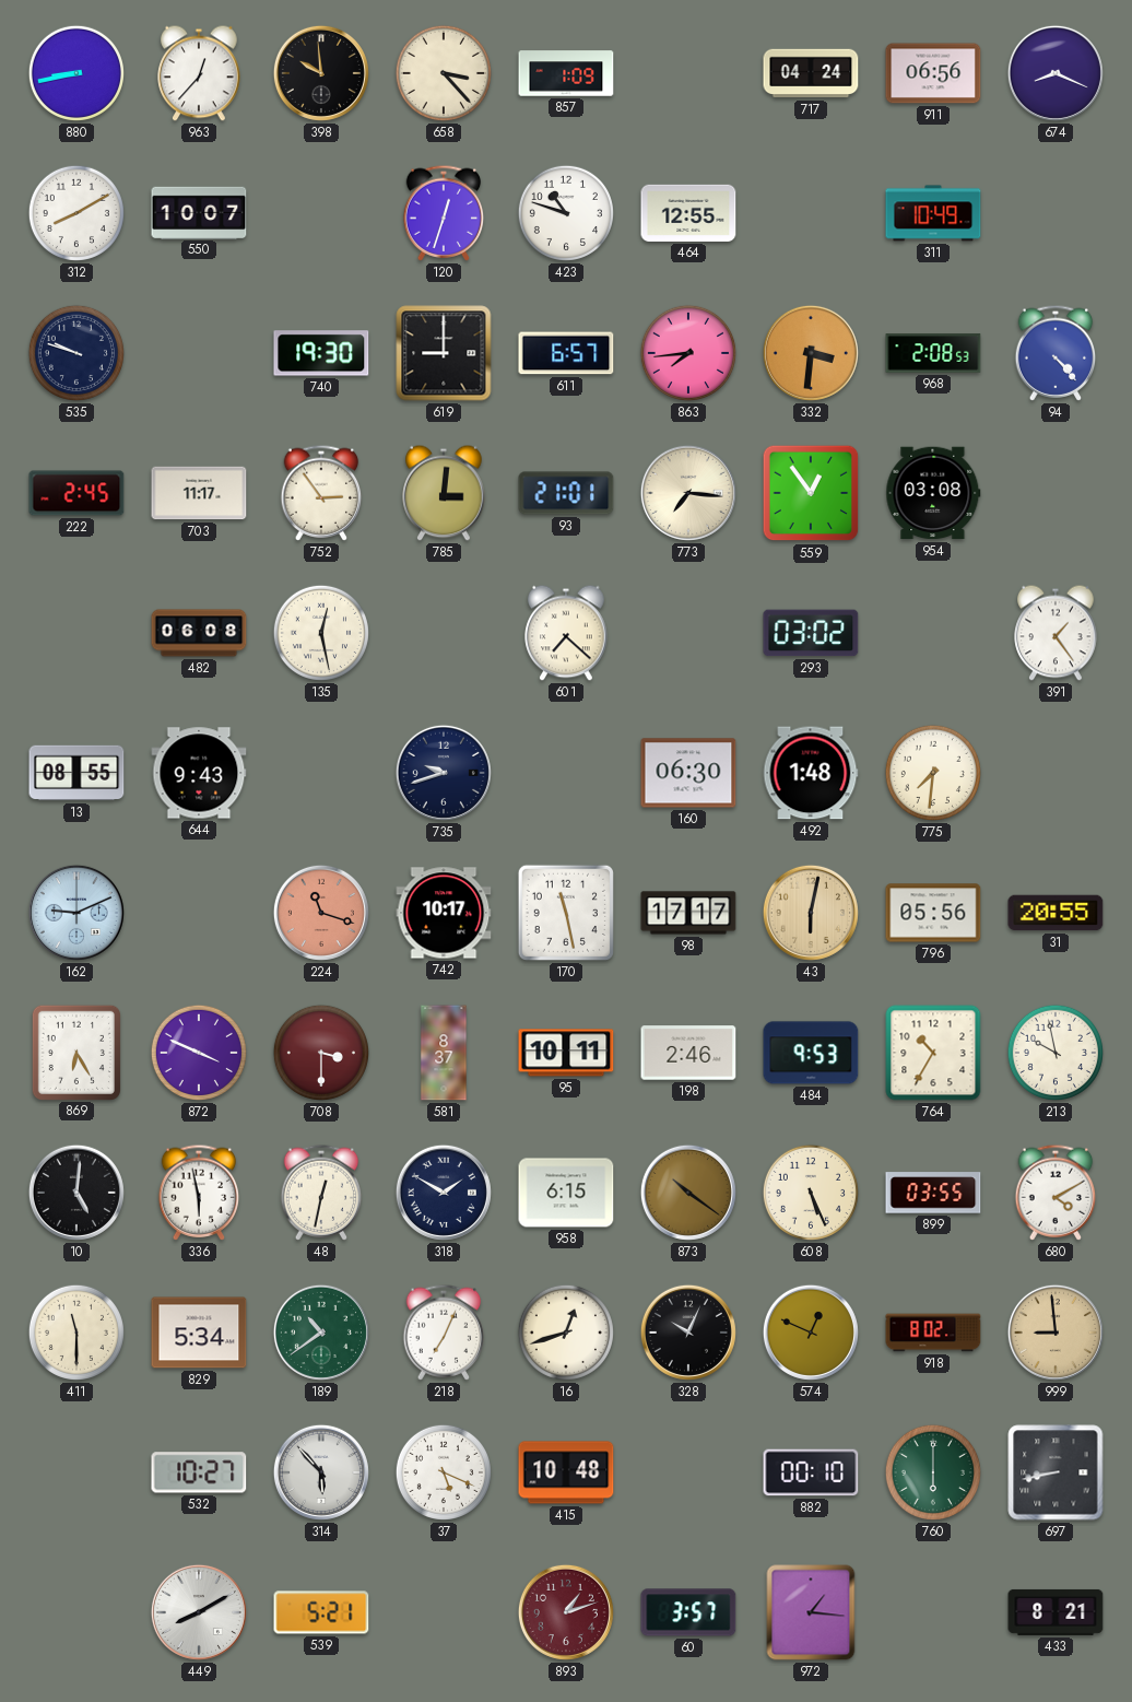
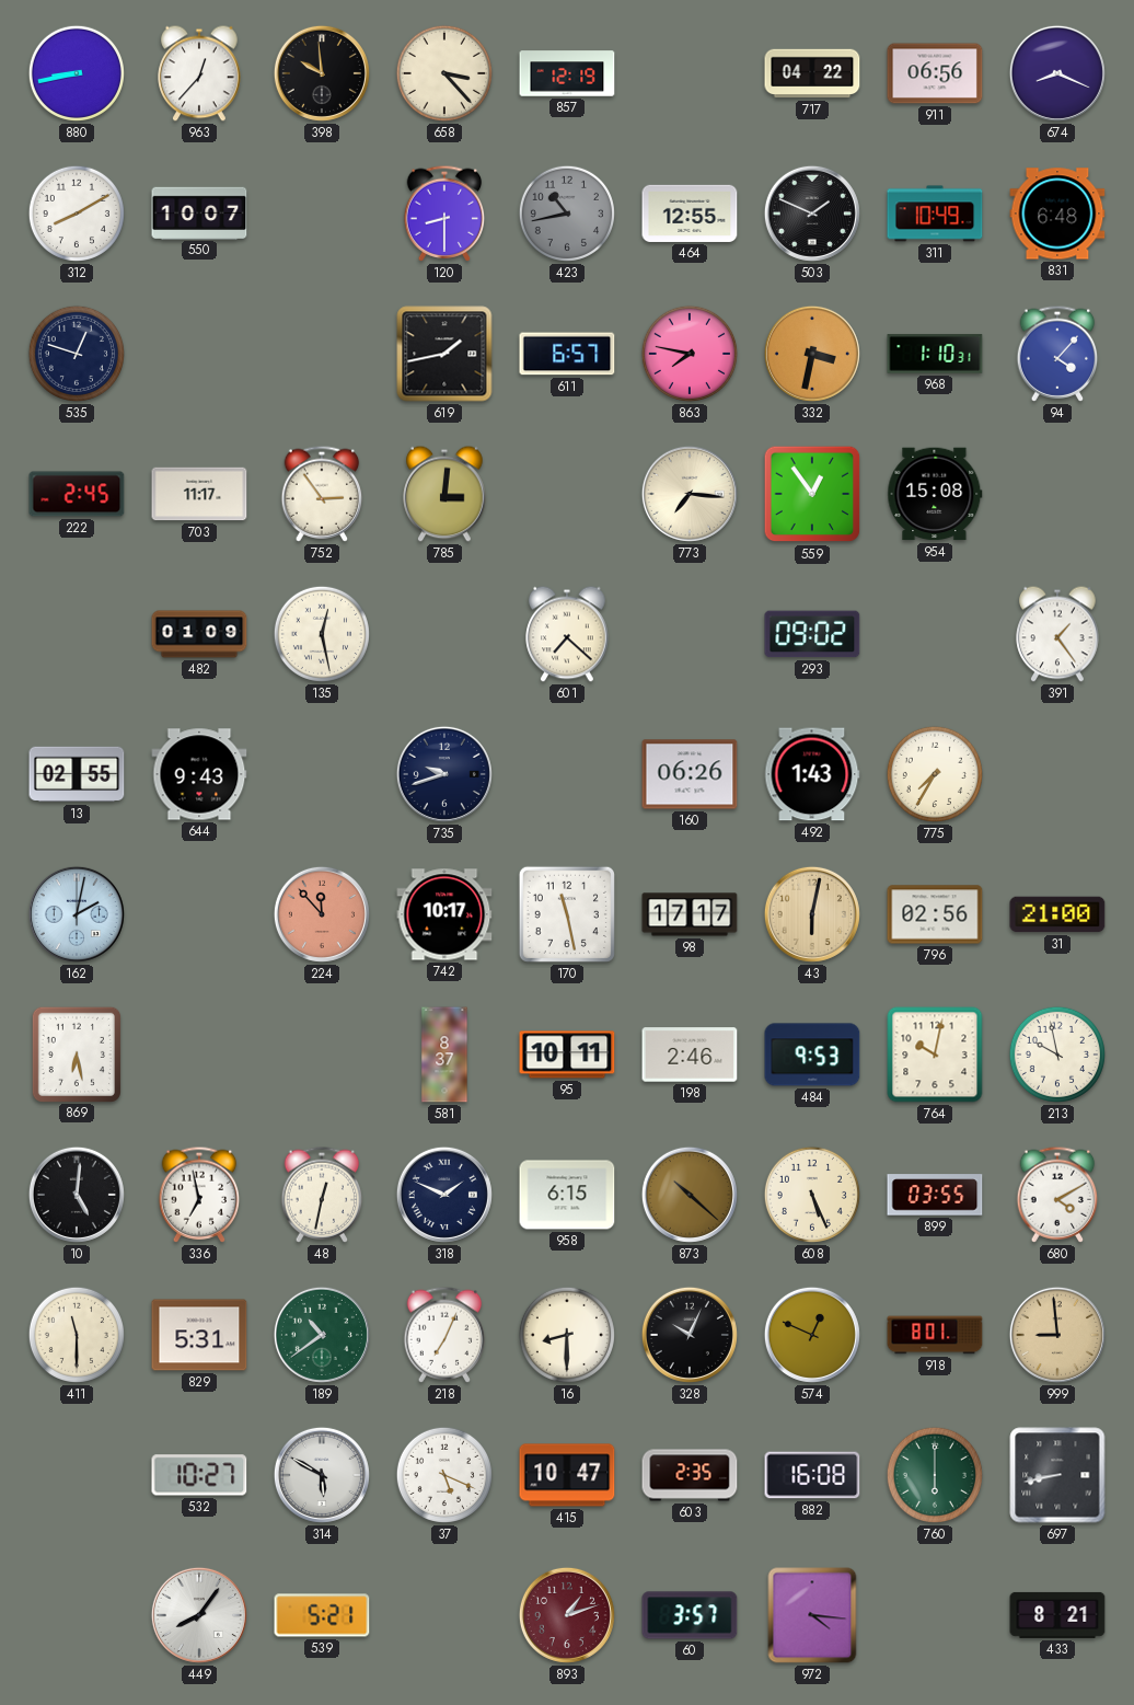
857: 1:09 -> 12:19
717: 04:24 -> 04:22
120: 12:33 -> 8:30
423: 10:48 -> 10:43
423 dial: white -> grey
503: none -> 1:49
831: none -> 6:48
535: 9:48 -> 12:48
740: 19:30 -> none
619: 9:00 -> 1:43
863: 7:44 -> 7:47
332: 3:31 -> 3:32
968: 2:08 -> 1:10
94: 4:23 -> 4:07
93: 21:01 -> none
954: 03:08 -> 15:08
482: 06:08 -> 01:09
293: 03:02 -> 09:02
13: 08:55 -> 02:55
160: 06:30 -> 06:26
492: 1:48 -> 1:43
775: 7:31 -> 7:35
162: 9:11 -> 2:02
224: 11:18 -> 11:53
796: 05:56 -> 02:56
31: 20:55 -> 21:00
869: 6:25 -> 6:28
872: 3:49 -> none
708: 3:30 -> none
764: 10:35 -> 10:02
336: 5:58 -> 6:58
318: 1:50 -> 1:49
873: 10:21 -> 10:22
829: 5:34 -> 5:31
16: 12:42 -> 8:30
918: 8:02 -> 8:01
314: 5:53 -> 5:50
415: 10:48 -> 10:47
603: none -> 2:35
882: 00:10 -> 16:08
449: 8:10 -> 8:06
972: 1:16 -> 4:16
